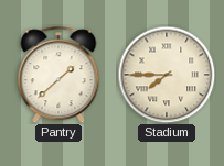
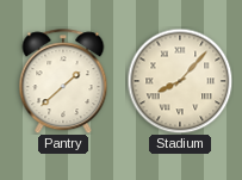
Stadium: 7:45 -> 8:07
